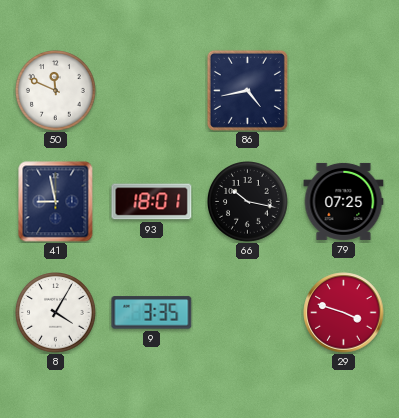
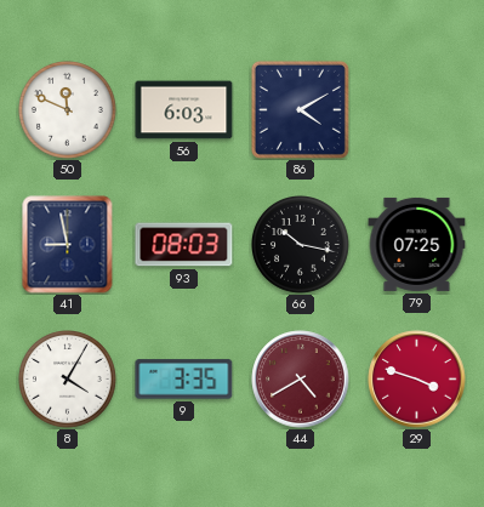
56: none -> 6:03
86: 4:43 -> 4:10
93: 18:01 -> 08:03
44: none -> 4:40
